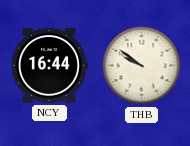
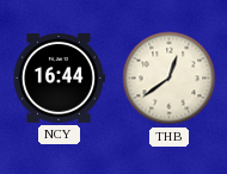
THB: 9:51 -> 12:39
